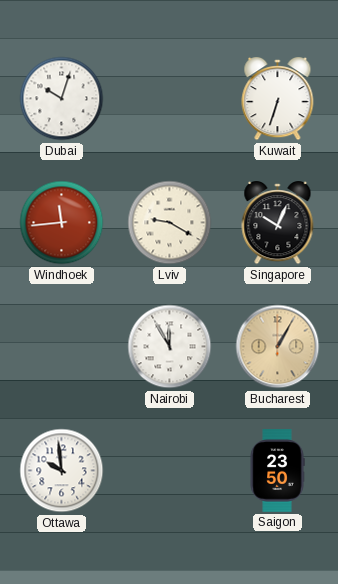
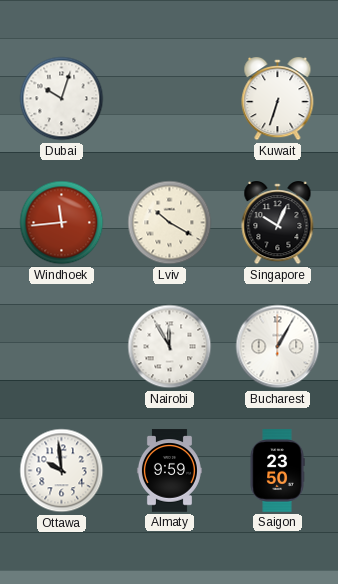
Lviv: 9:20 -> 10:20
Bucharest dial: champagne -> white
Almaty: none -> 9:59
